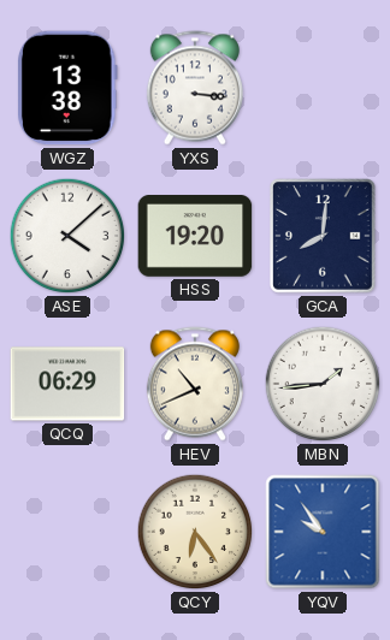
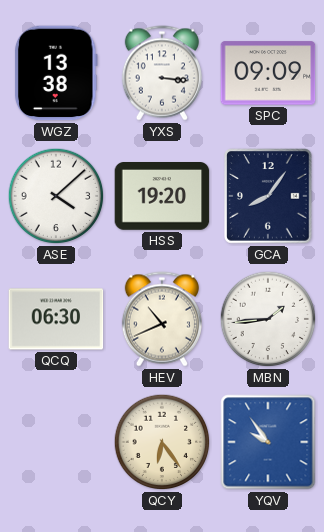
SPC: none -> 09:09
GCA: 8:01 -> 8:06
QCQ: 06:29 -> 06:30
